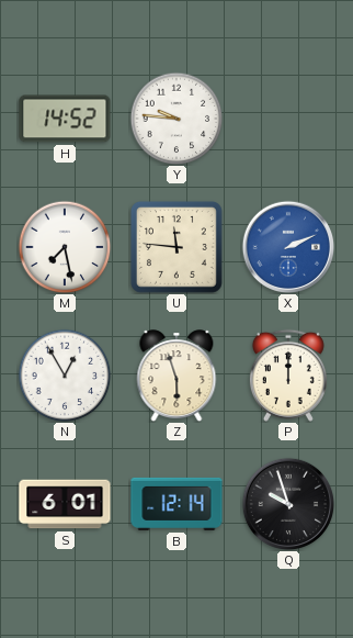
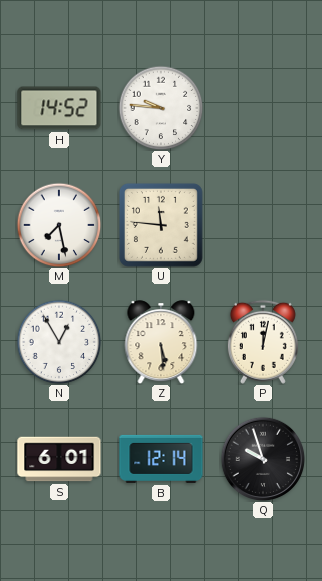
X: 2:11 -> none
Z: 5:57 -> 5:29
P: 12:00 -> 12:02
